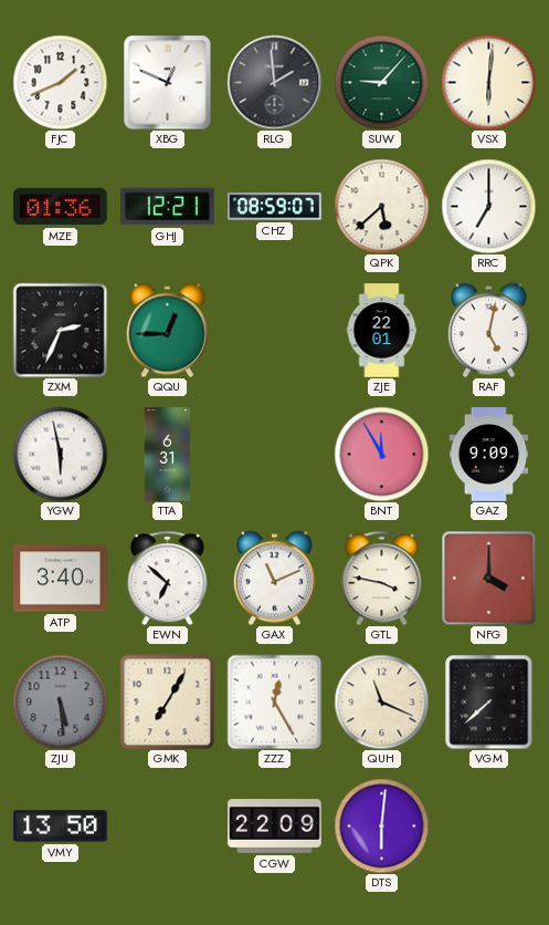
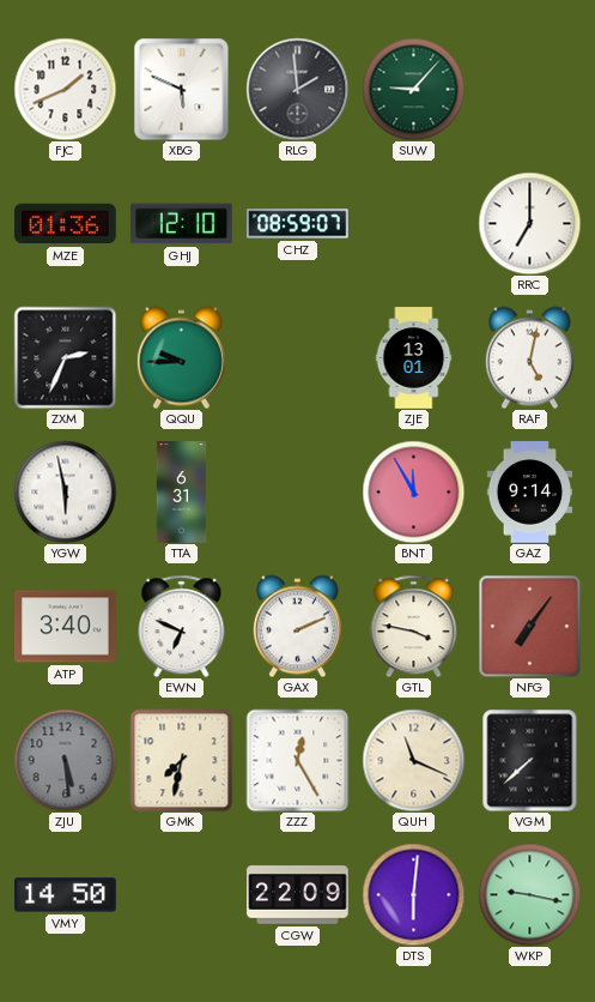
XBG: 12:49 -> 5:49
VSX: 6:01 -> none
GHJ: 12:21 -> 12:10
QPK: 5:38 -> none
QQU: 12:45 -> 9:45
ZJE: 22:01 -> 13:01
GAZ: 9:09 -> 9:14
EWN: 6:52 -> 6:49
GAX: 11:11 -> 2:11
NFG: 4:00 -> 7:06
GMK: 7:05 -> 7:32
VMY: 13:50 -> 14:50
WKP: none -> 9:17
